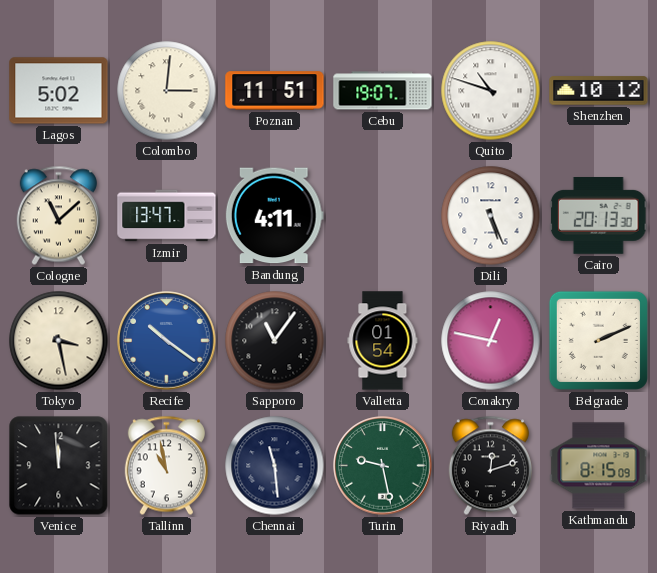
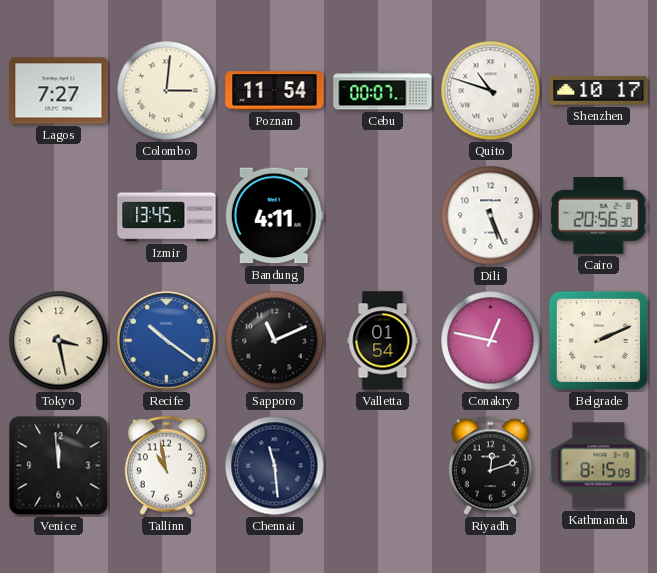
Lagos: 5:02 -> 7:27
Poznan: 11:51 -> 11:54
Cebu: 19:07 -> 00:07
Shenzhen: 10:12 -> 10:17
Cologne: 11:08 -> none
Izmir: 13:47 -> 13:45
Cairo: 20:13 -> 20:56
Sapporo: 11:06 -> 11:11
Turin: 9:28 -> none
